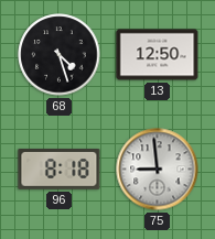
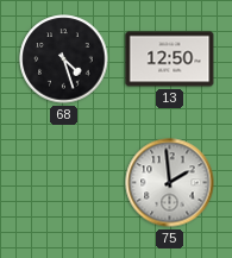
96: 8:18 -> none
75: 8:59 -> 1:59
